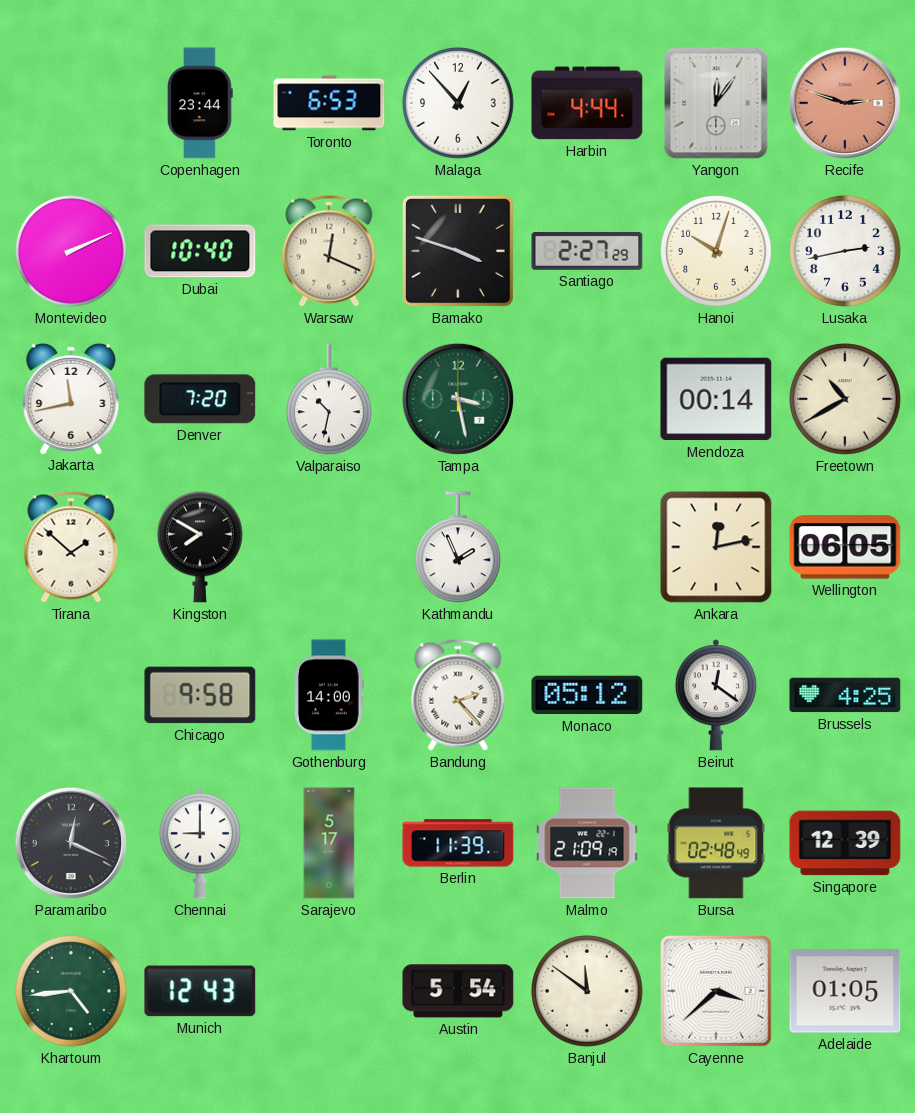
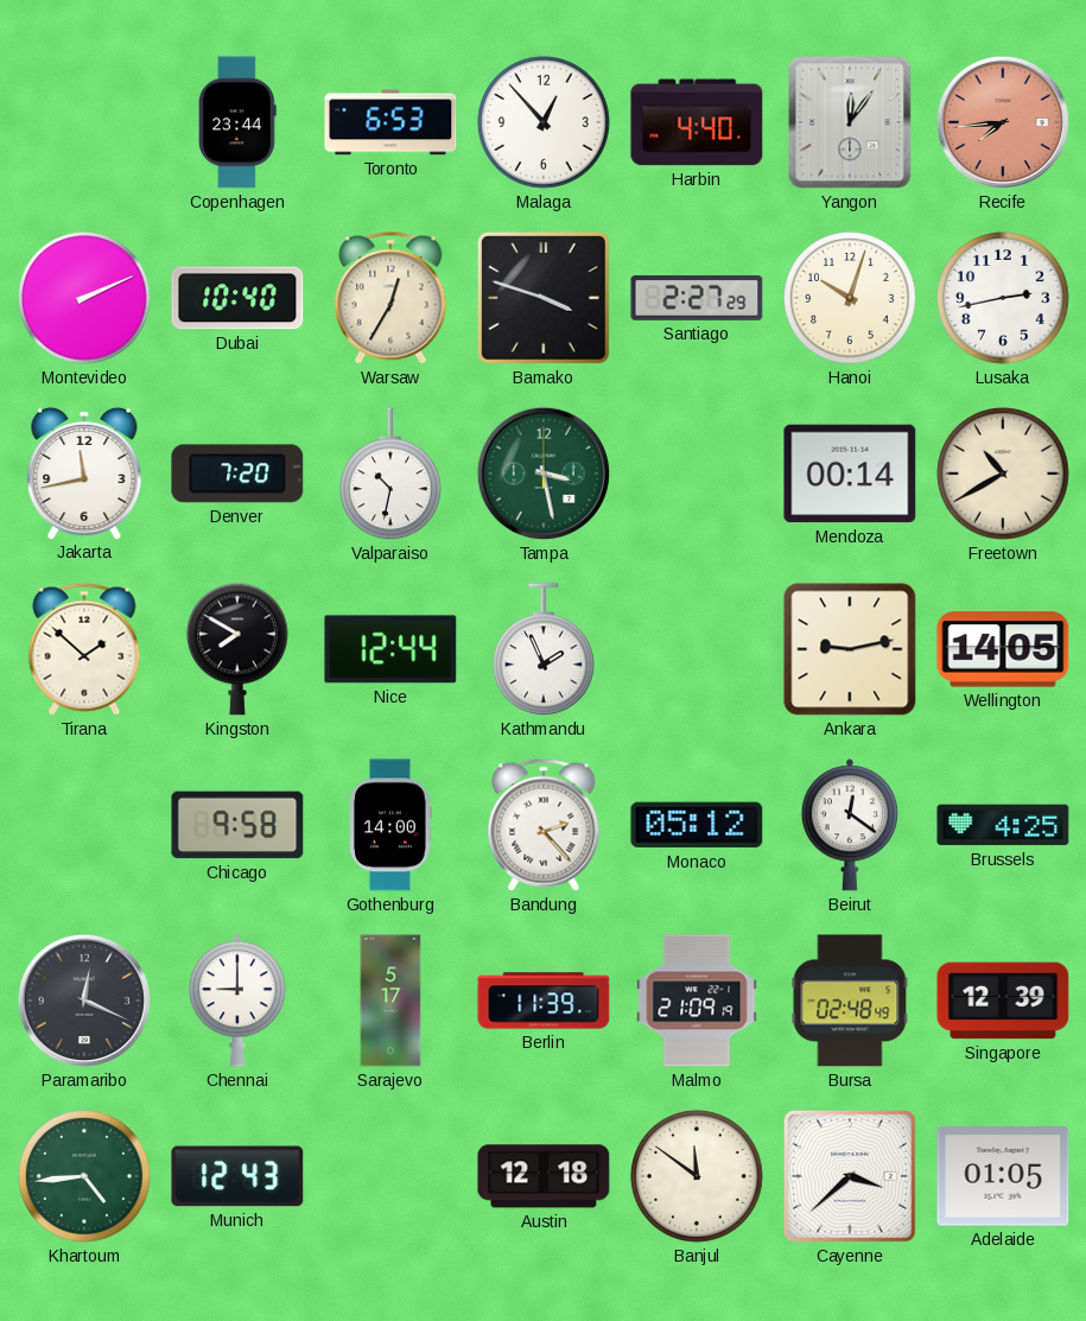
Harbin: 4:44 -> 4:40
Recife: 2:48 -> 7:44
Warsaw: 12:19 -> 12:35
Nice: none -> 12:44
Ankara: 12:13 -> 9:13
Wellington: 06:05 -> 14:05
Austin: 5:54 -> 12:18
